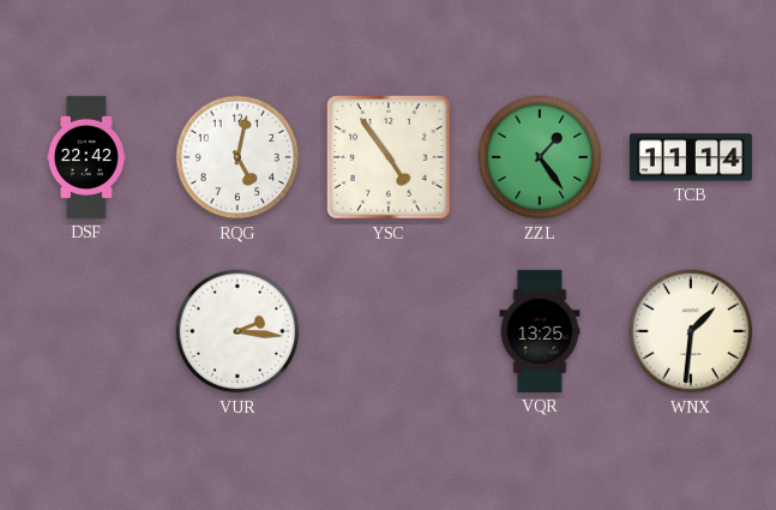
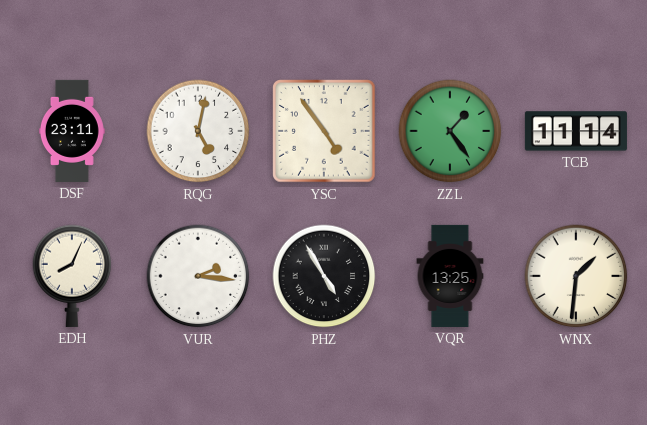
DSF: 22:42 -> 23:11
EDH: none -> 8:04
PHZ: none -> 4:55
